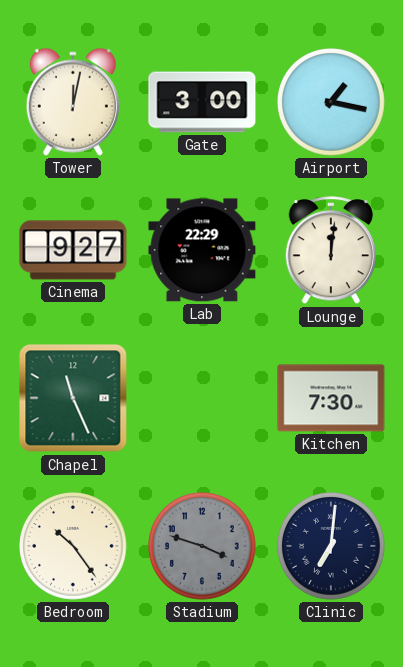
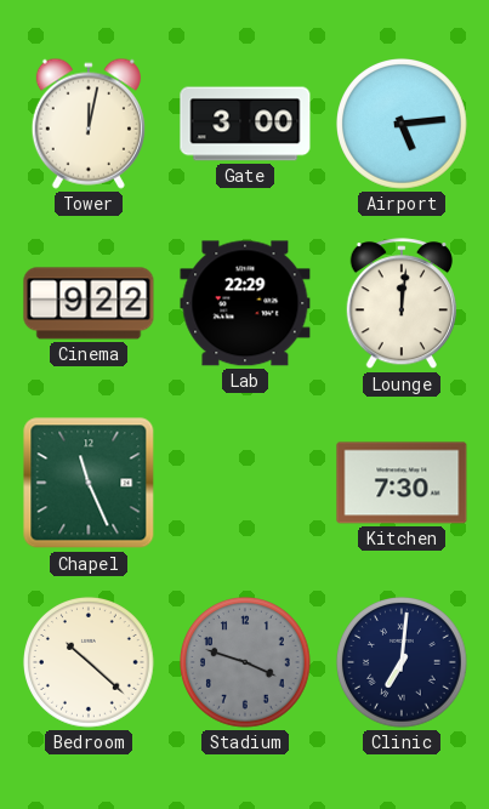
Airport: 1:17 -> 5:14
Cinema: 9:27 -> 9:22
Bedroom: 10:24 -> 10:22
